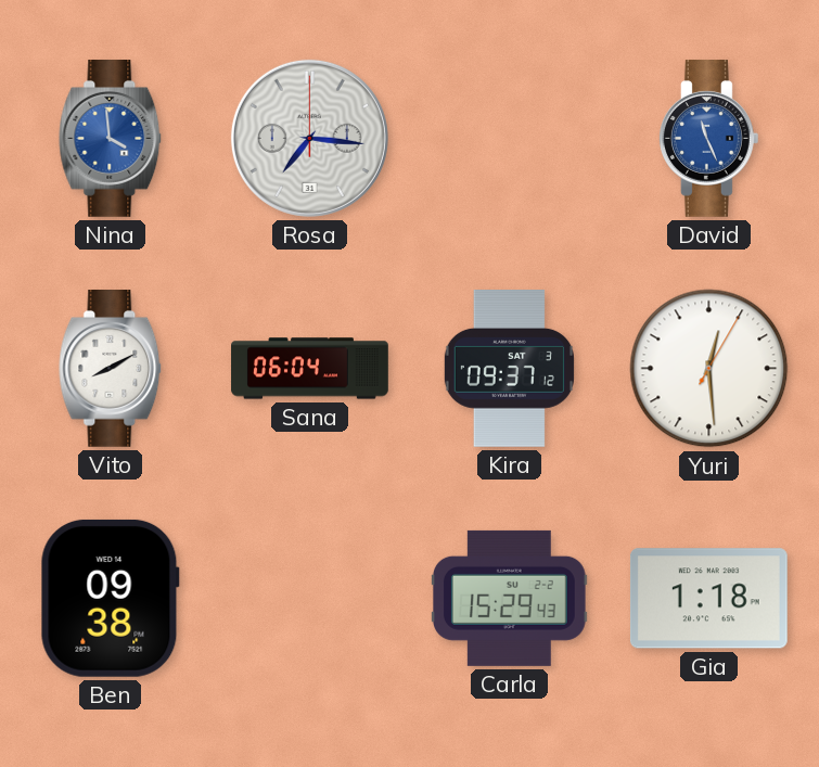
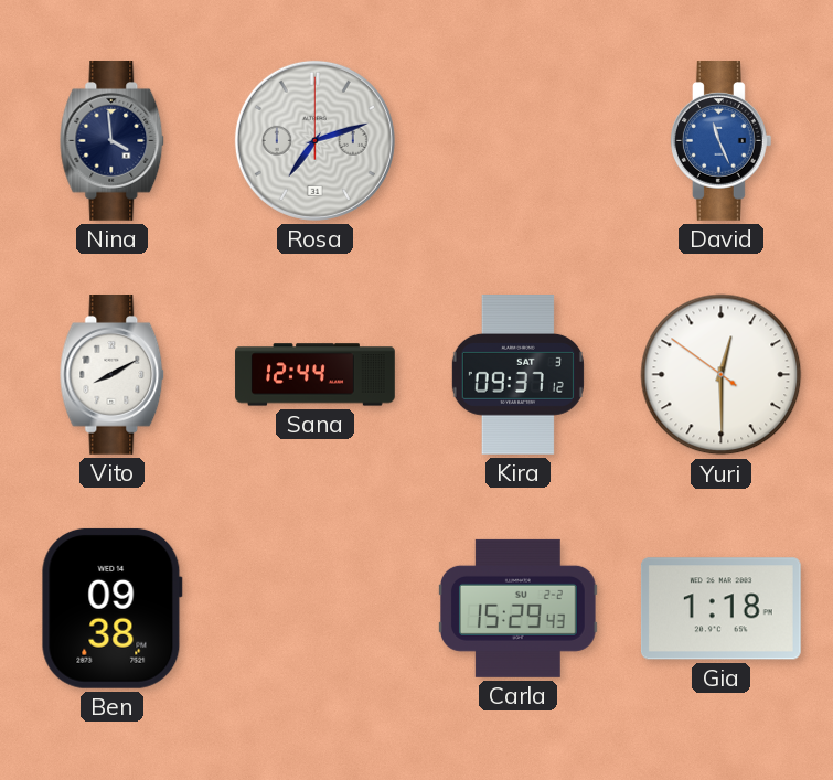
Nina dial: blue -> navy
Rosa: 7:16 -> 7:12
Sana: 06:04 -> 12:44
Yuri: 12:29:05 -> 12:29:51
